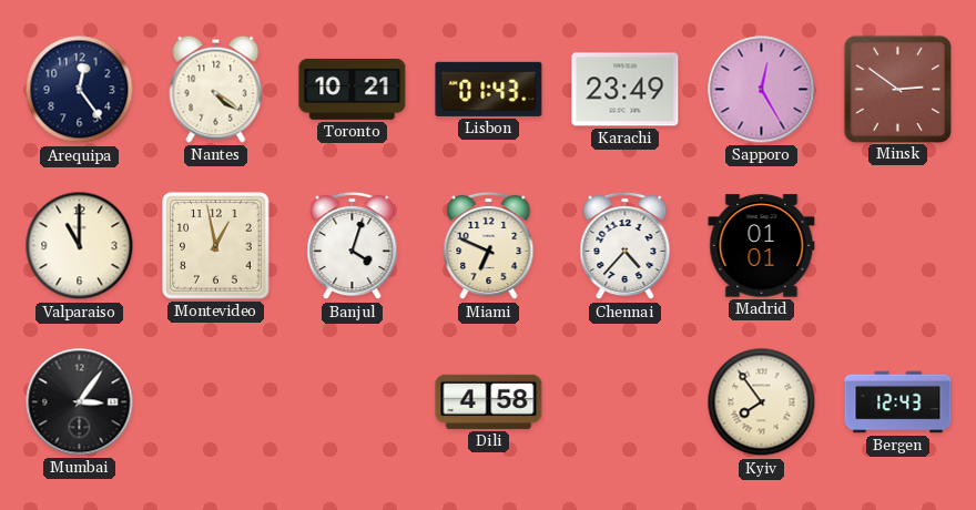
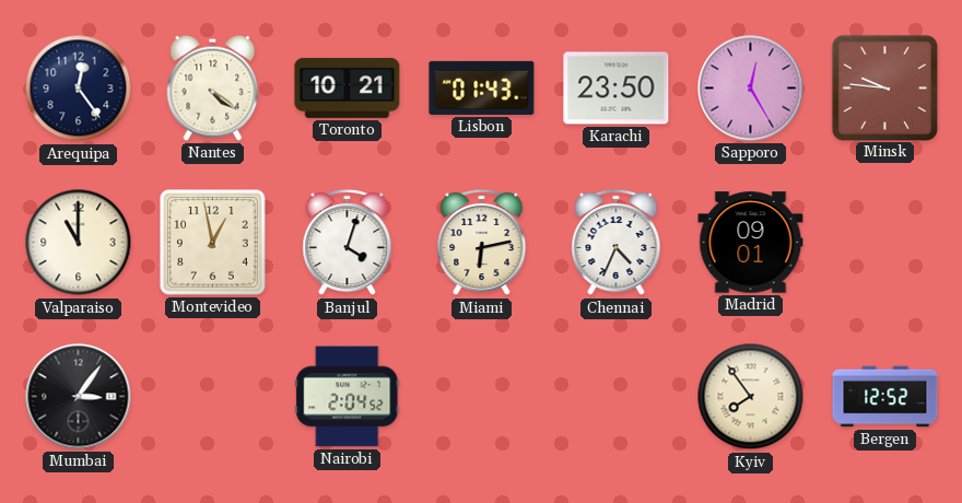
Karachi: 23:49 -> 23:50
Minsk: 2:51 -> 9:46
Miami: 6:49 -> 6:13
Chennai: 4:37 -> 4:34
Madrid: 01:01 -> 09:01
Nairobi: none -> 2:04
Dili: 4:58 -> none
Bergen: 12:43 -> 12:52
